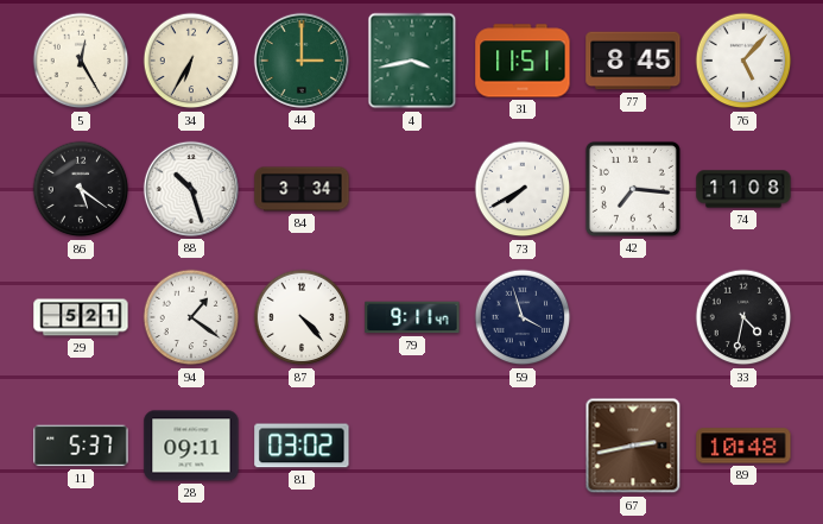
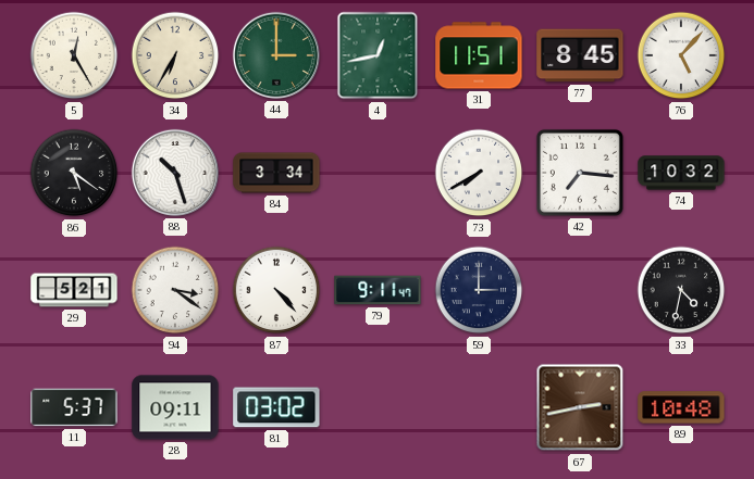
4: 3:43 -> 12:43
74: 11:08 -> 10:32
94: 1:21 -> 3:21
59: 3:57 -> 3:00
